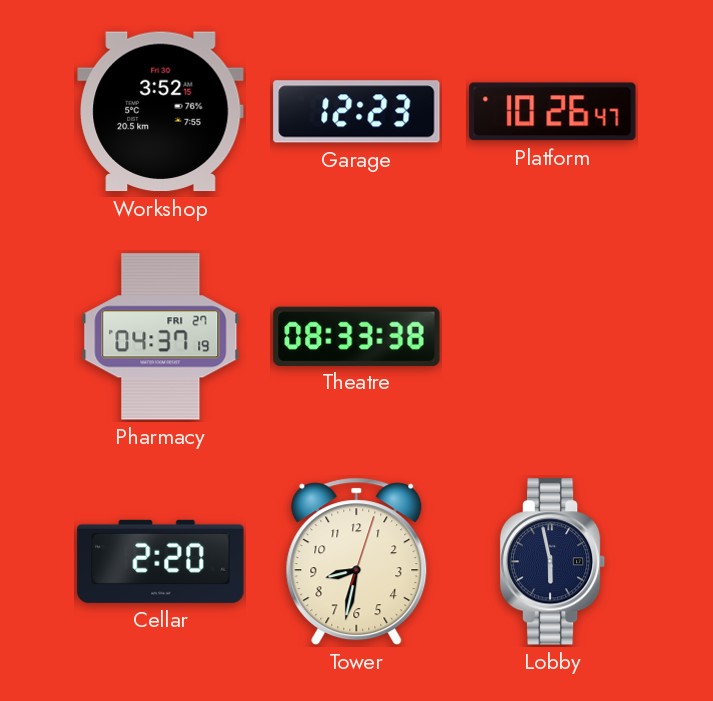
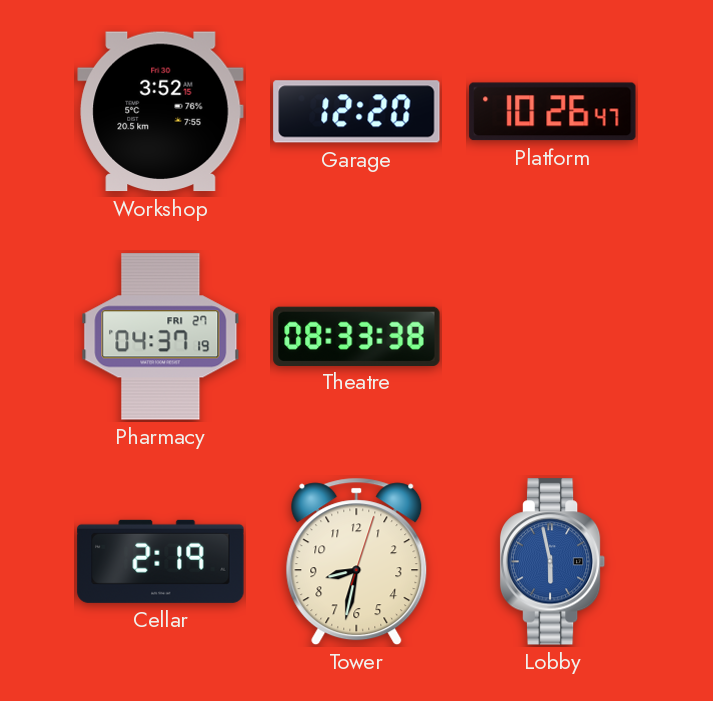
Garage: 12:23 -> 12:20
Cellar: 2:20 -> 2:19
Lobby dial: navy -> blue
